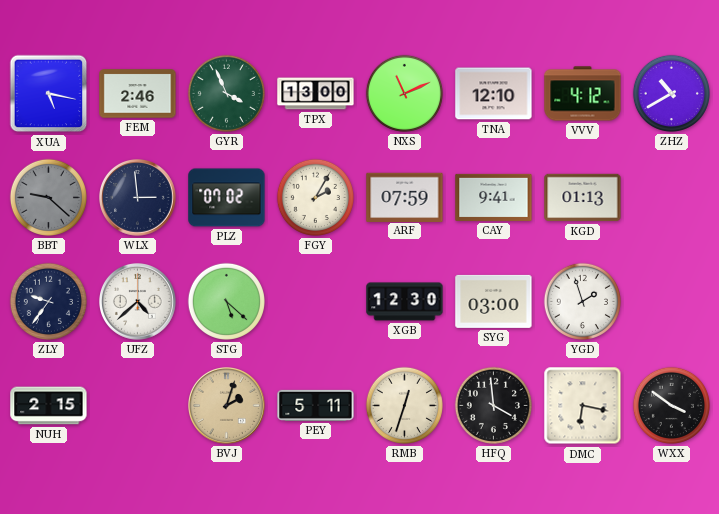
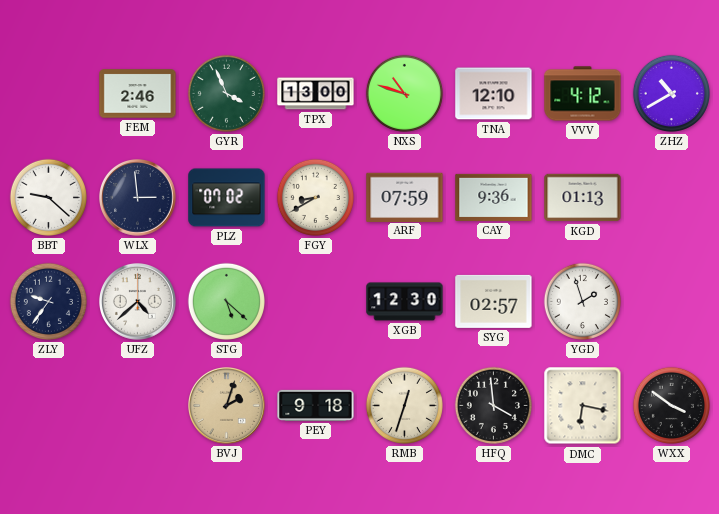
XUA: 5:17 -> none
NXS: 11:11 -> 10:48
BBT dial: grey -> white
FGY: 2:05 -> 8:40
CAY: 9:41 -> 9:36
SYG: 03:00 -> 02:57
NUH: 2:15 -> none
PEY: 5:11 -> 9:18
